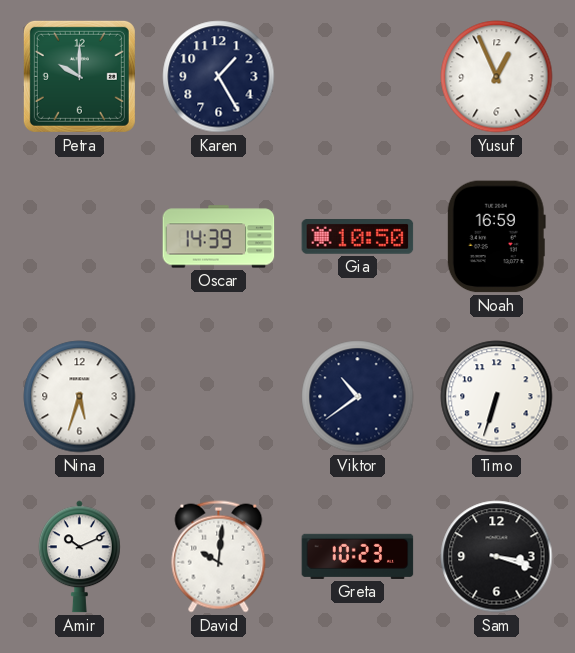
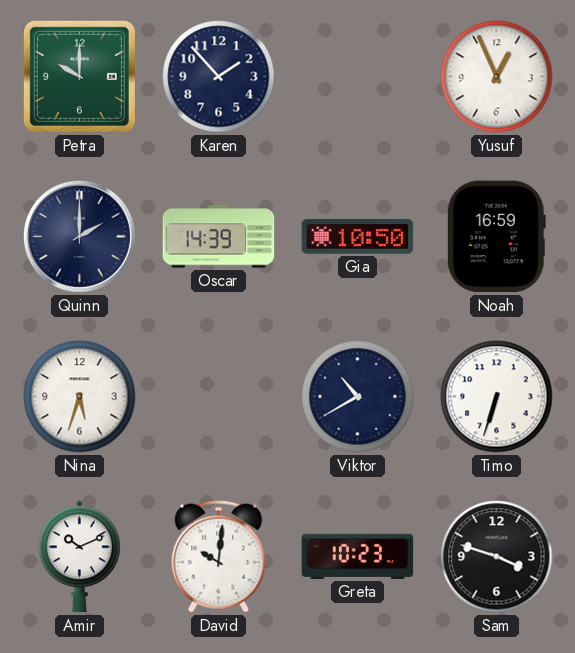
Karen: 1:25 -> 1:53
Quinn: none -> 2:00
Viktor: 10:39 -> 10:40
Sam: 3:18 -> 3:48
